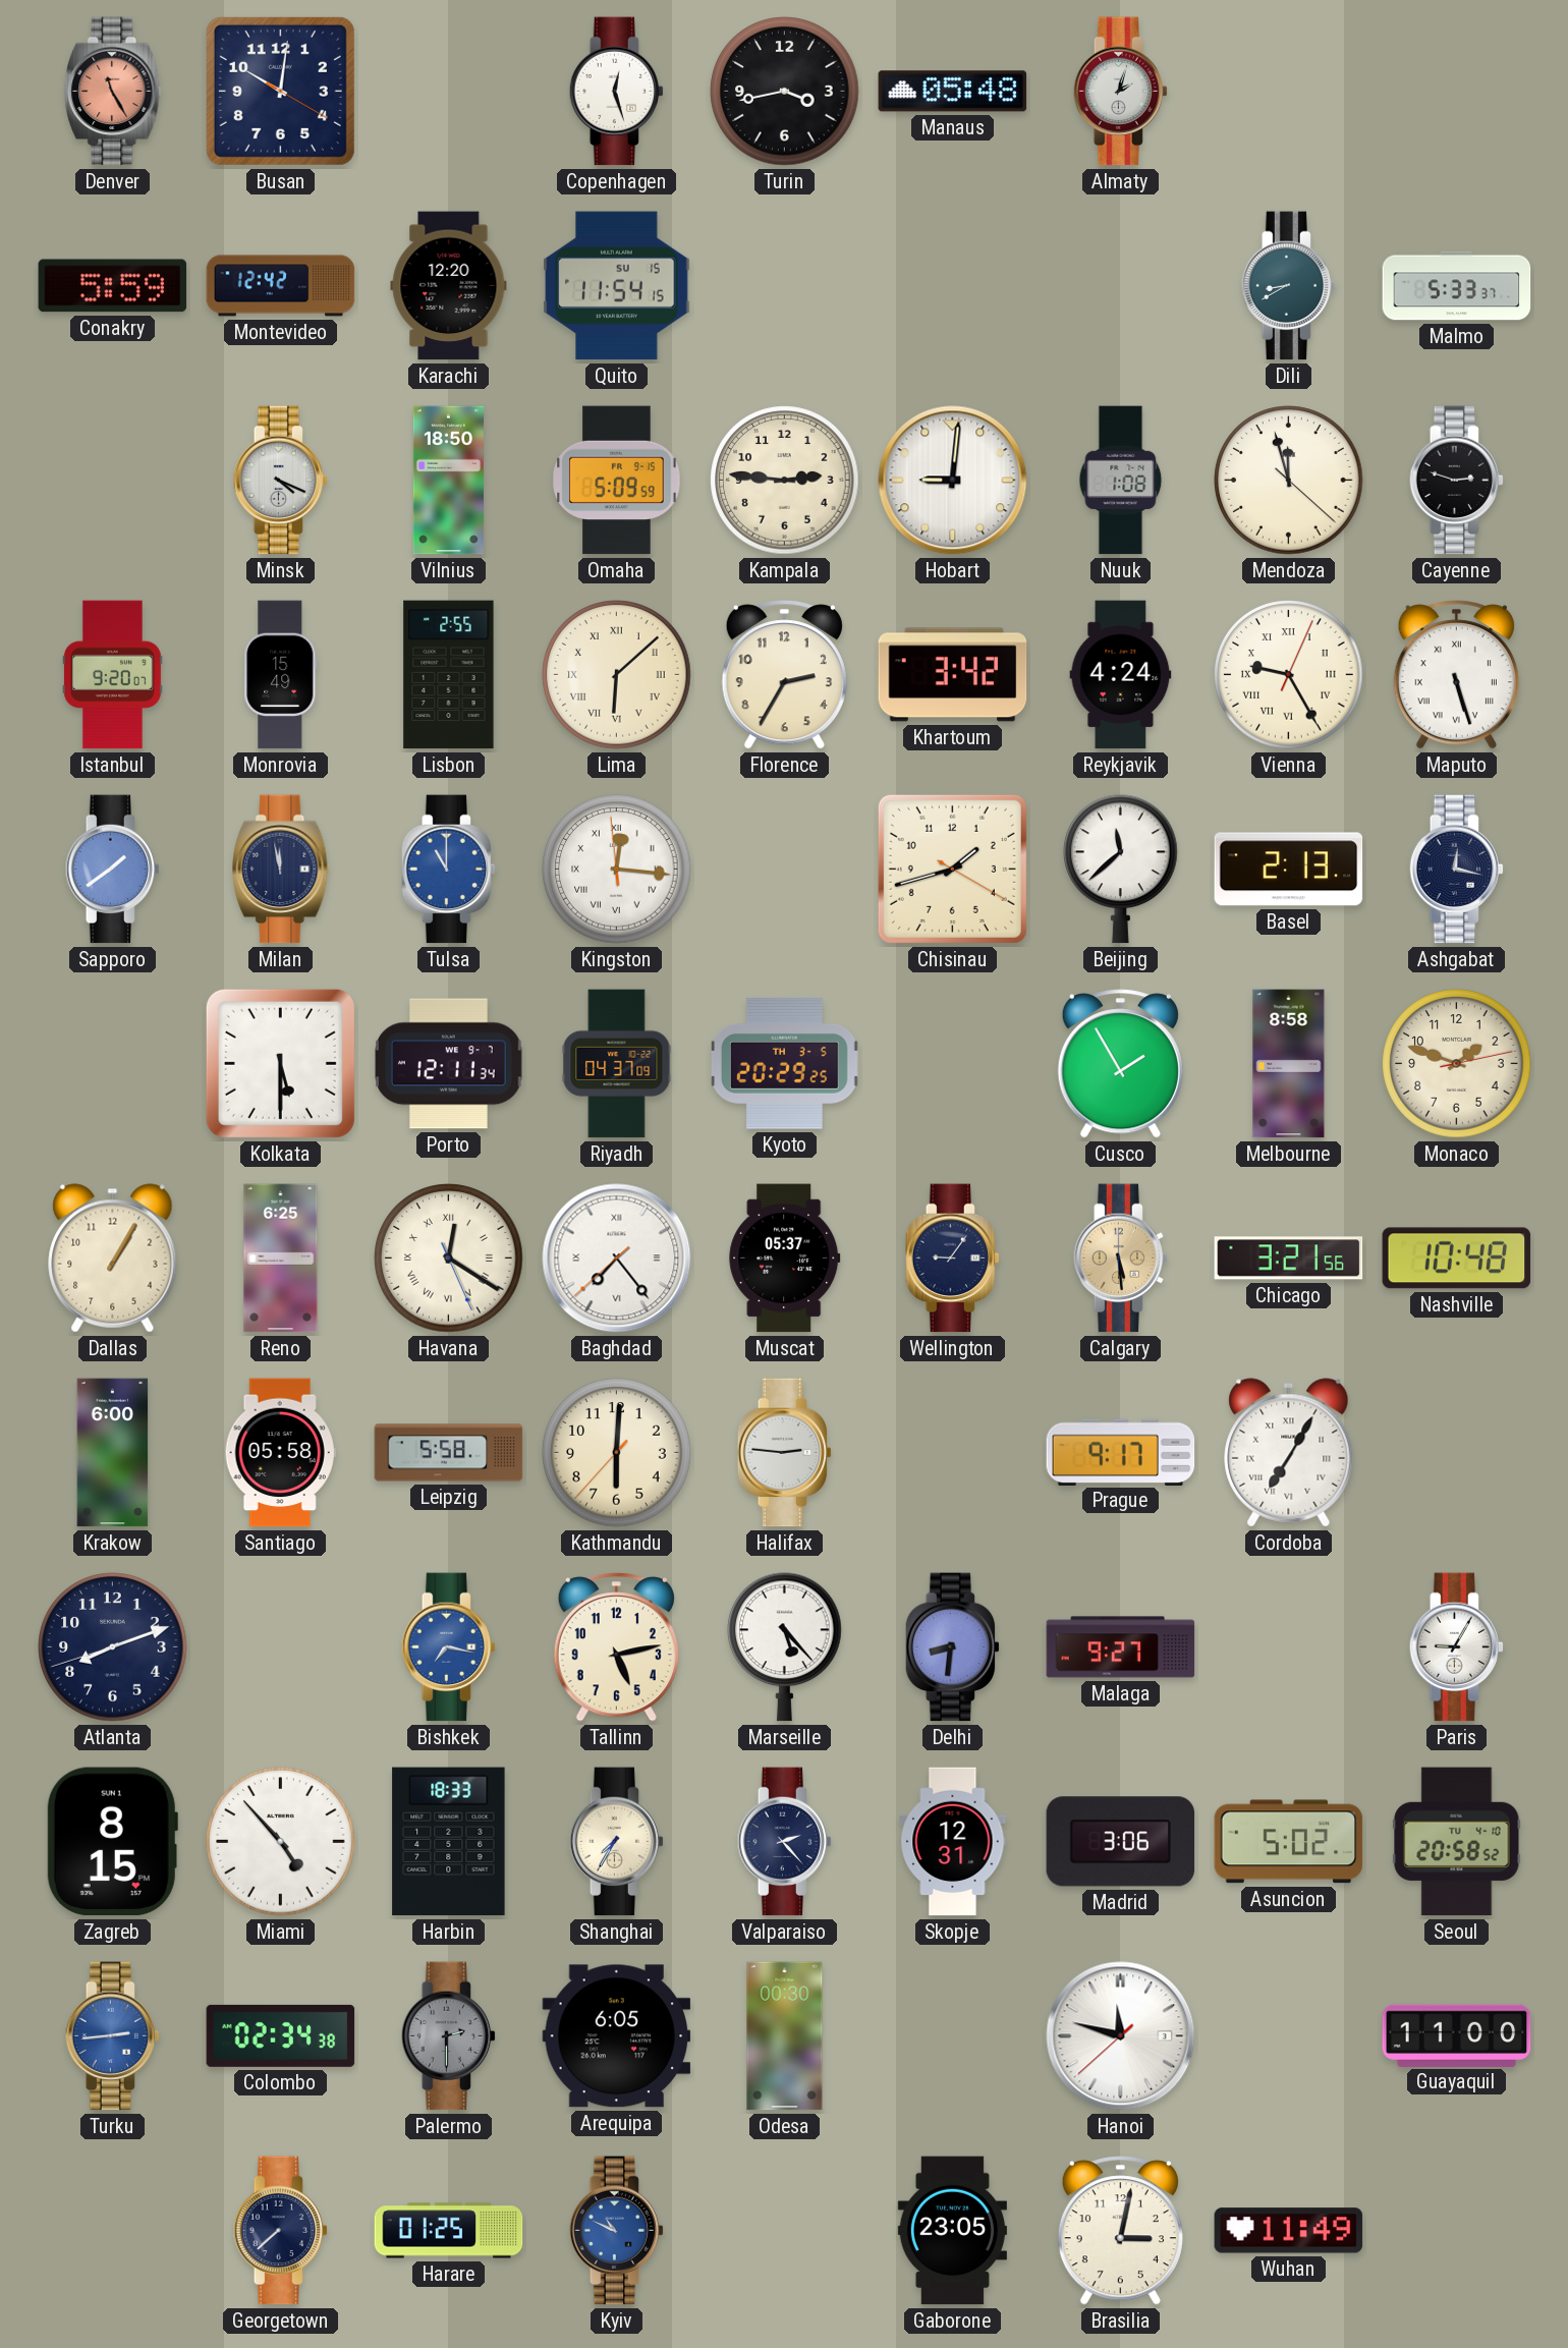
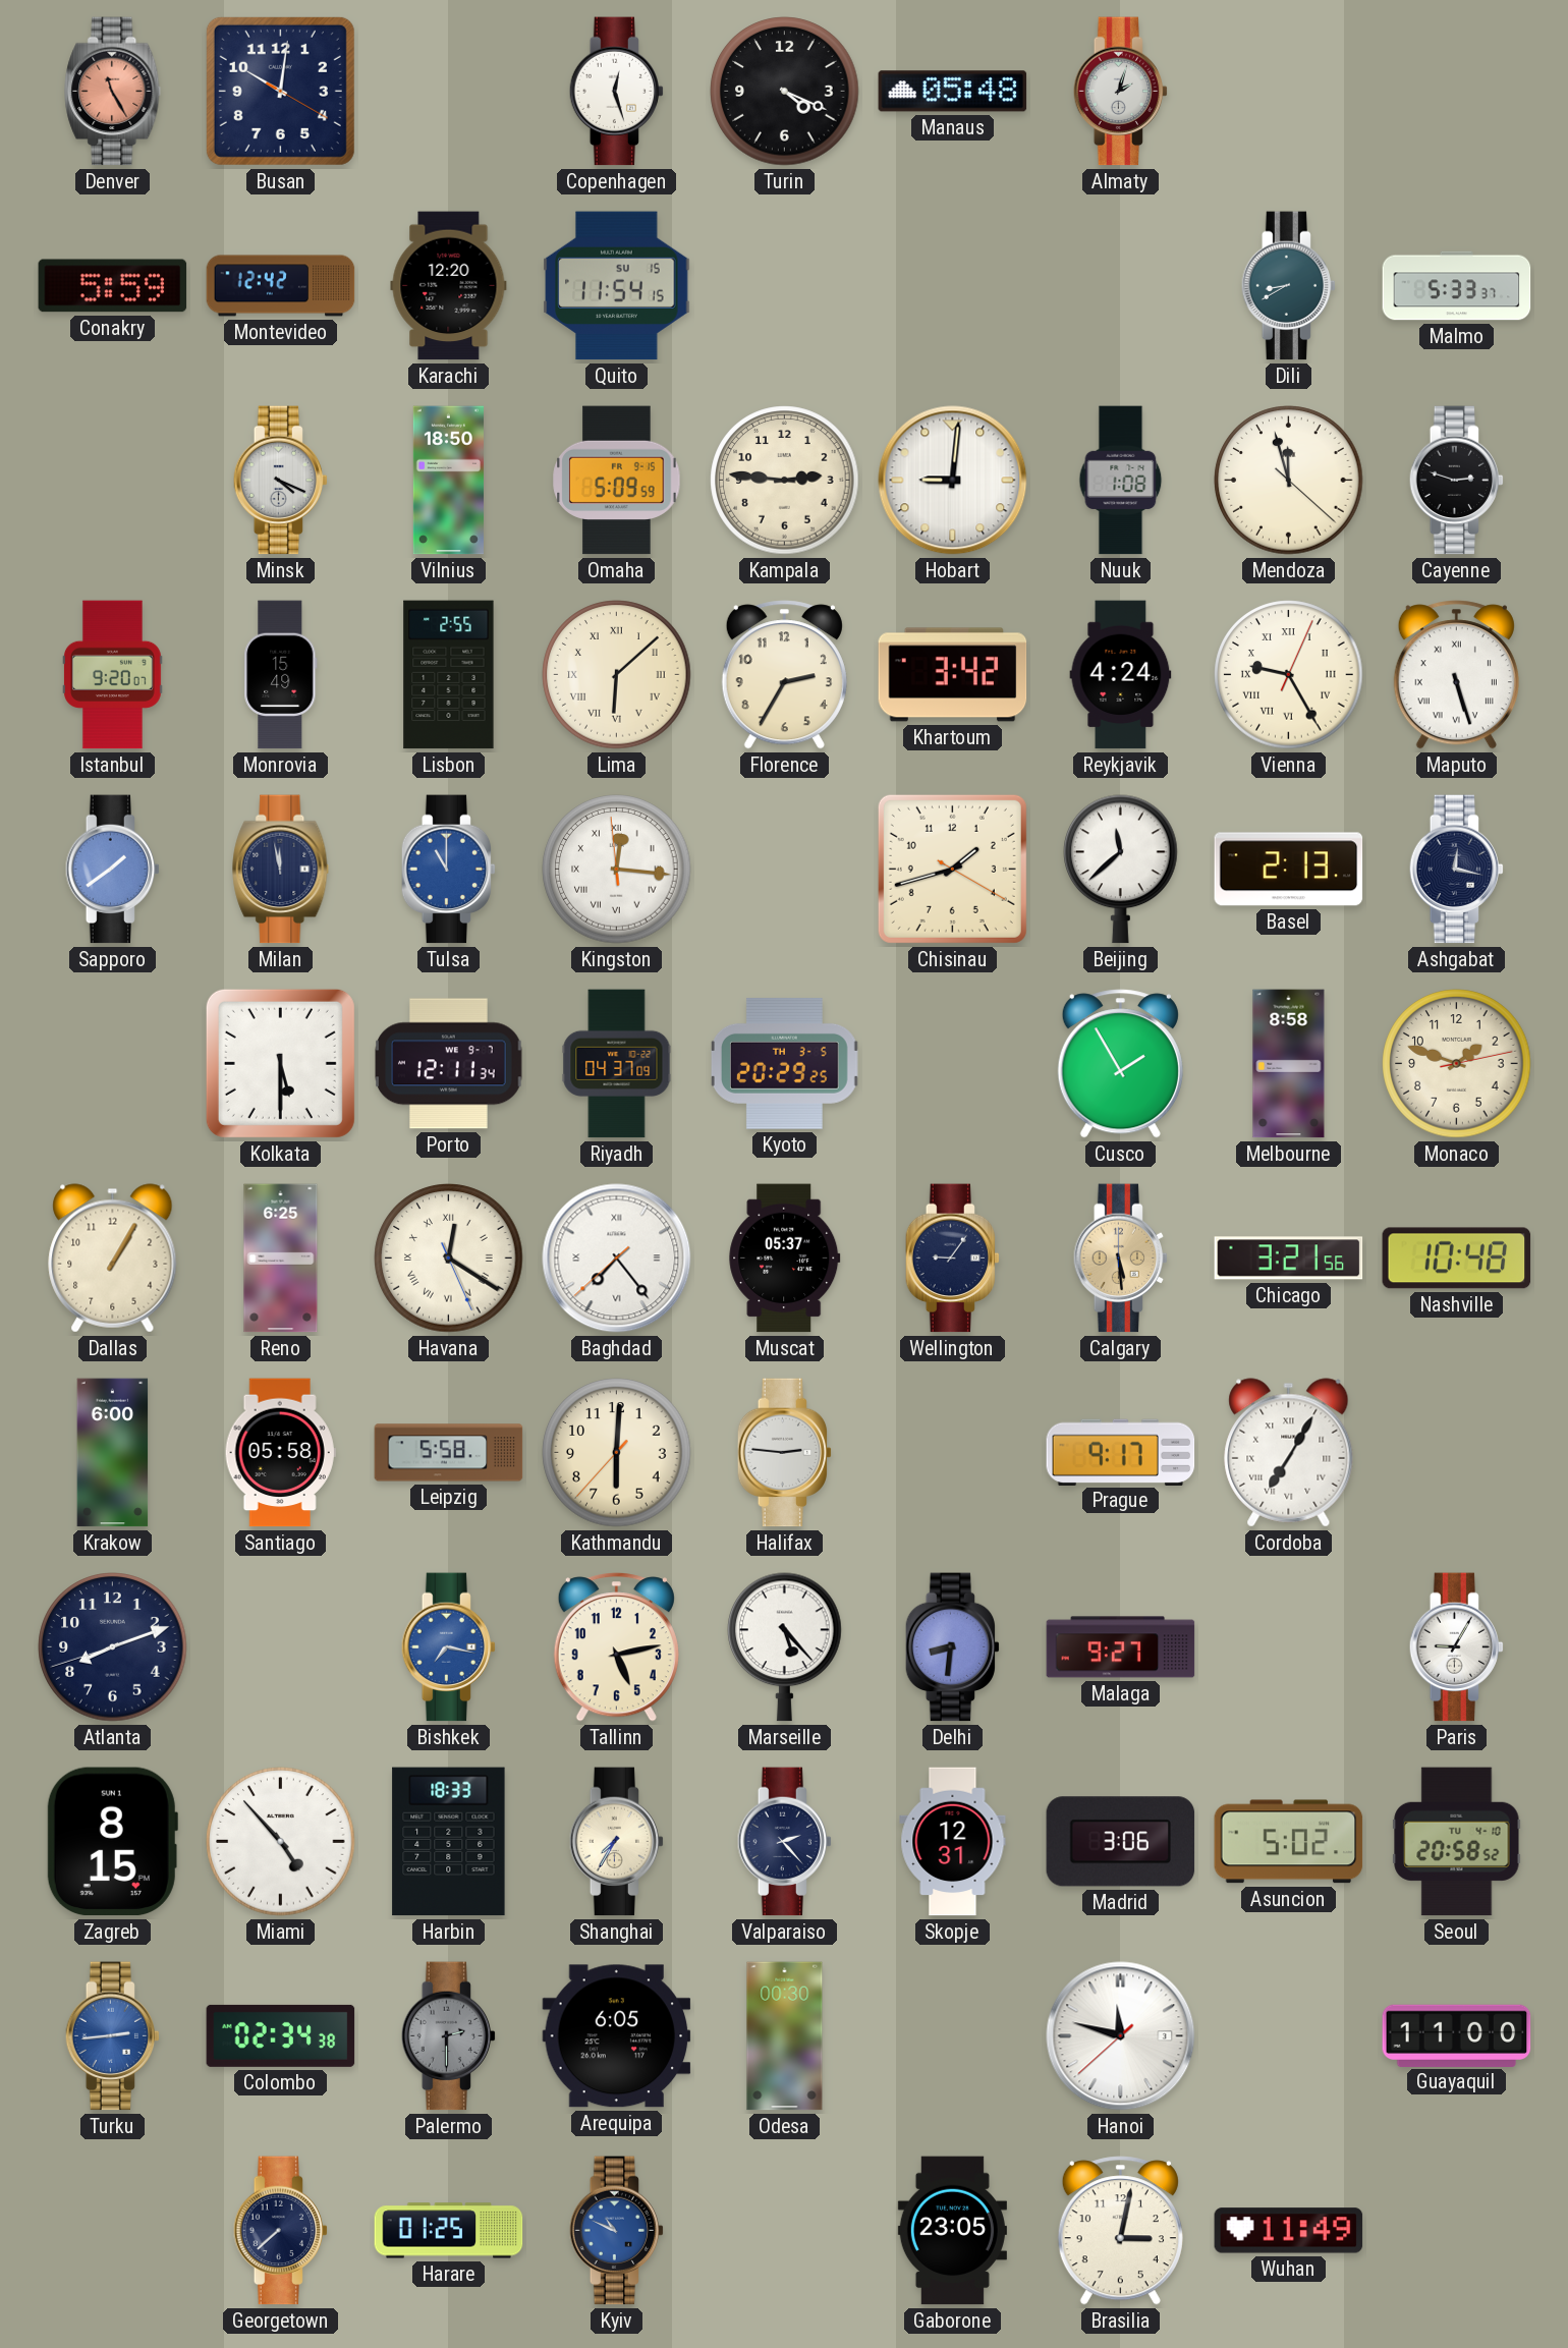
Turin: 3:43 -> 4:19
